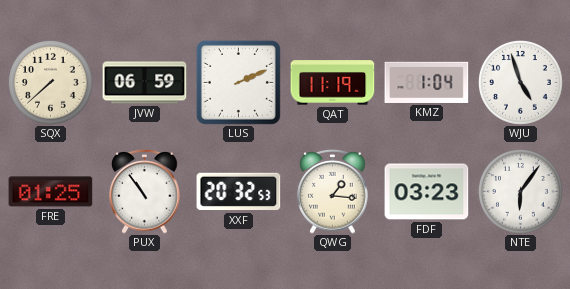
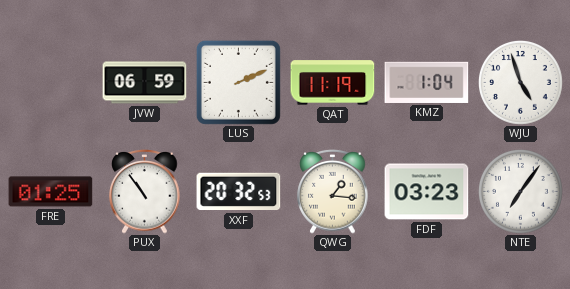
SQX: 7:38 -> none
NTE: 6:06 -> 7:06
